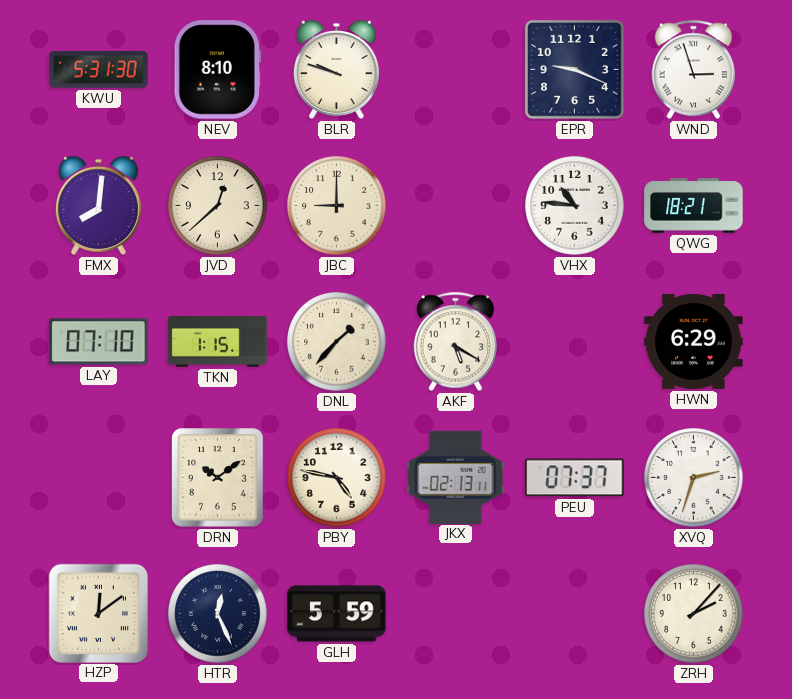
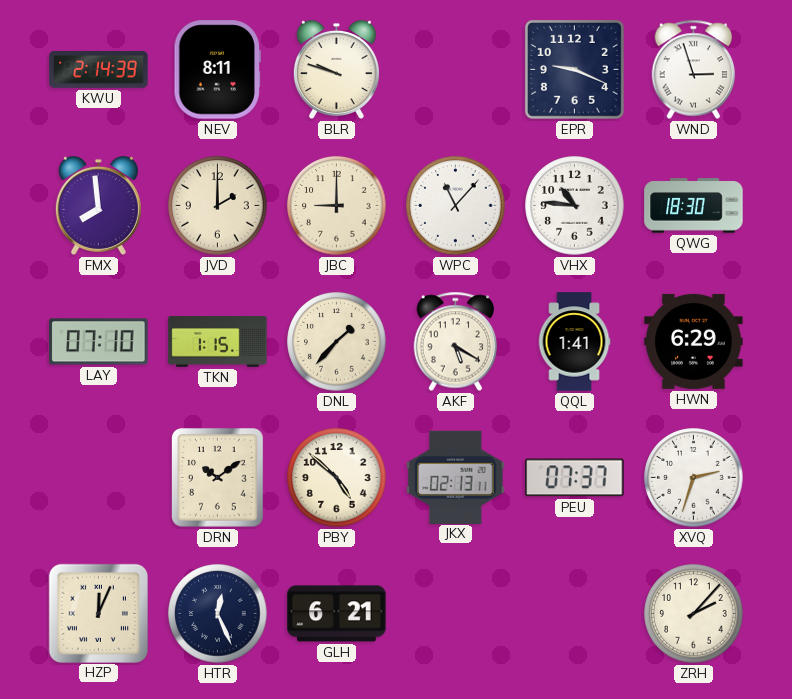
KWU: 5:31 -> 2:14
NEV: 8:10 -> 8:11
FMX: 8:01 -> 7:59
JVD: 12:38 -> 2:00
WPC: none -> 11:07
QWG: 18:21 -> 18:30
QQL: none -> 1:41
PBY: 4:47 -> 4:52
HZP: 12:09 -> 12:04
GLH: 5:59 -> 6:21
